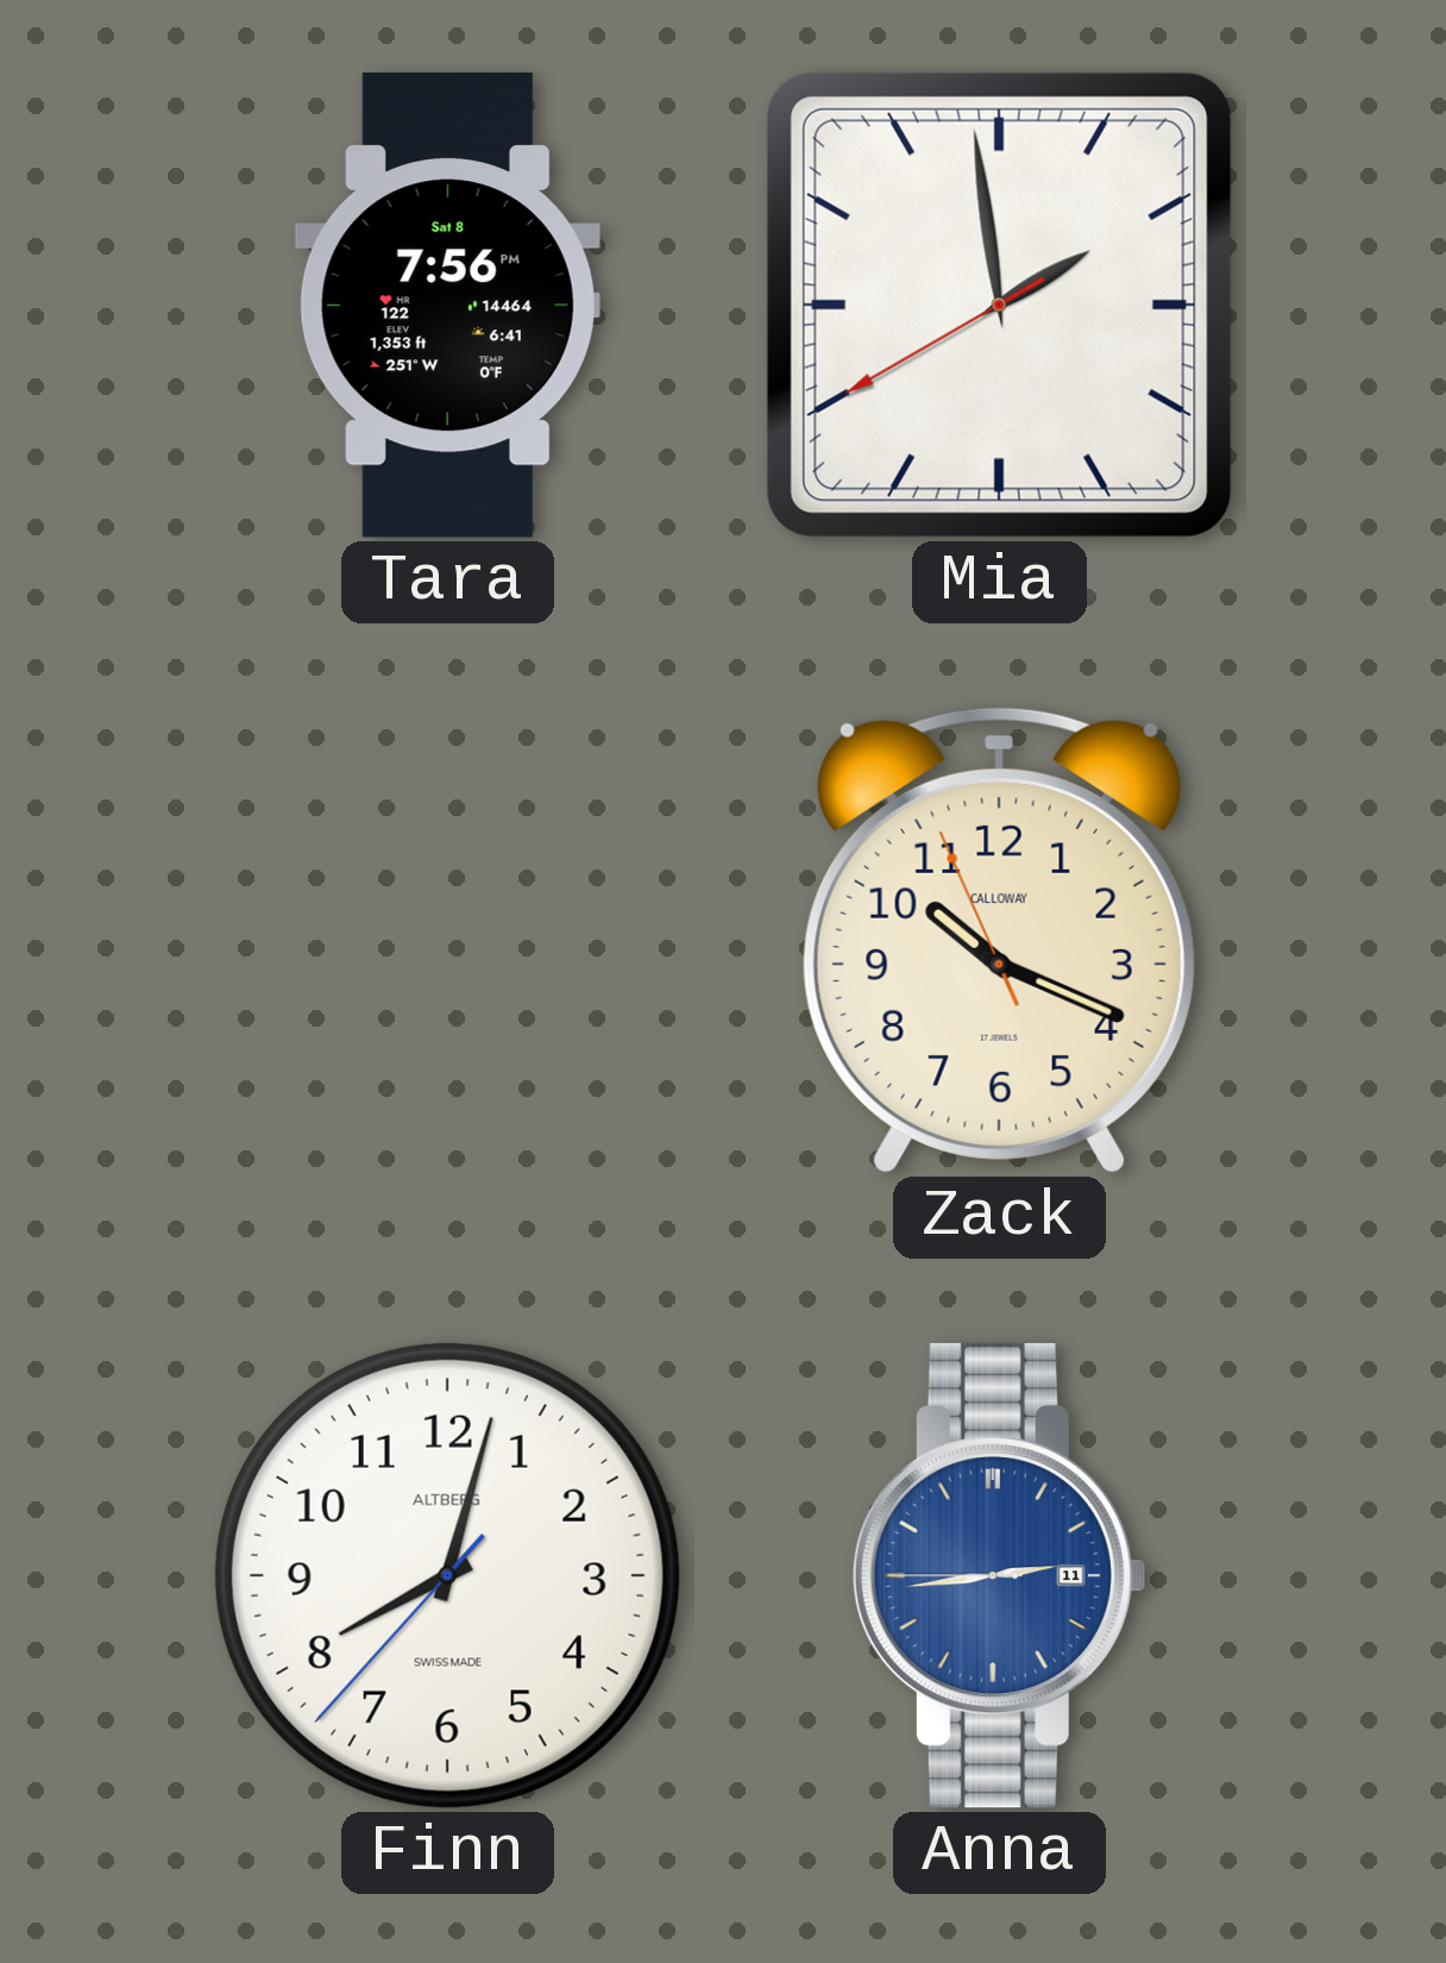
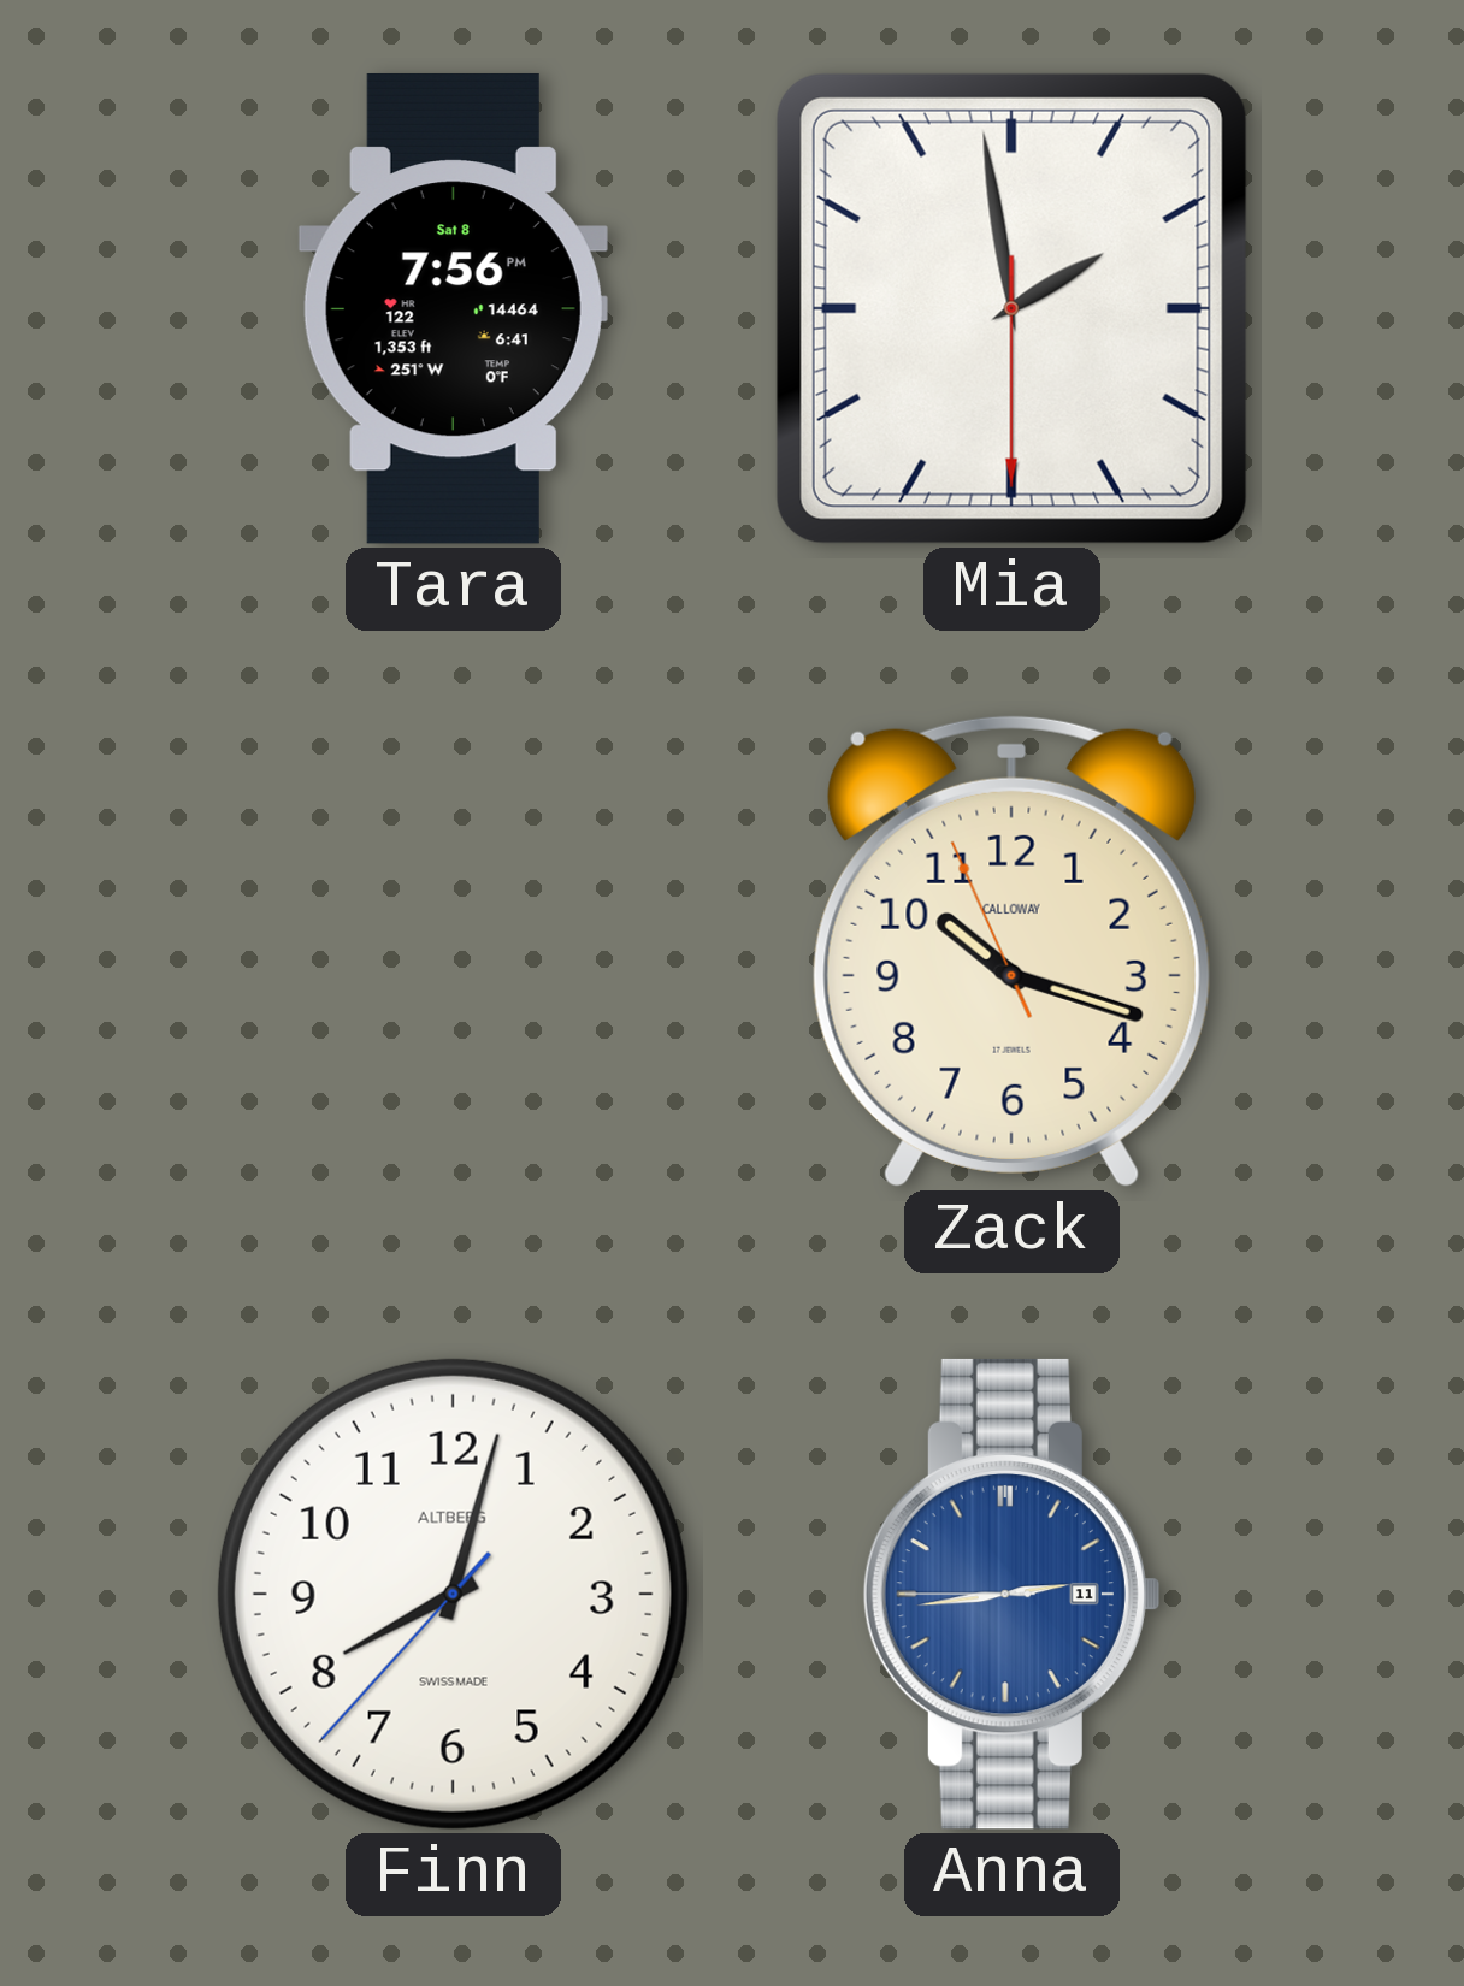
Mia: 1:58:40 -> 1:58:30
Zack: 10:18 -> 10:17
